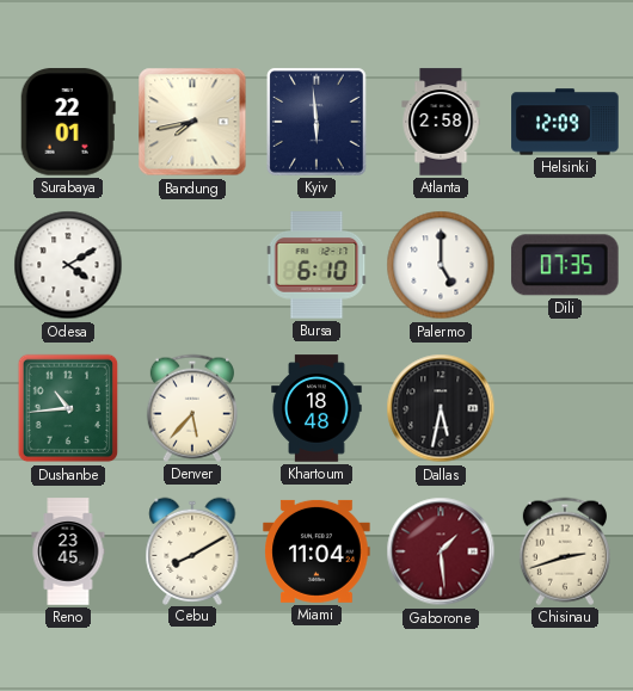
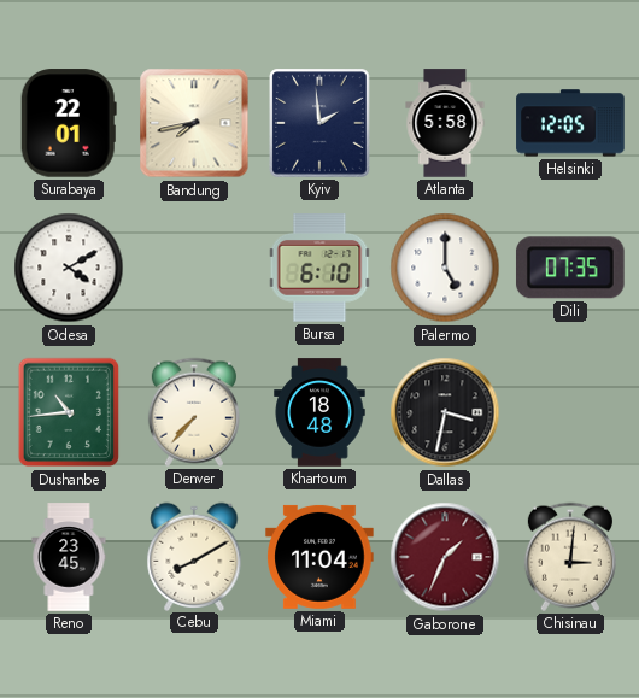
Kyiv: 5:59 -> 1:59
Atlanta: 2:58 -> 5:58
Helsinki: 12:09 -> 12:05
Denver: 5:37 -> 7:37
Dallas: 5:32 -> 3:32
Gaborone: 1:29 -> 1:34
Chisinau: 2:42 -> 3:01
